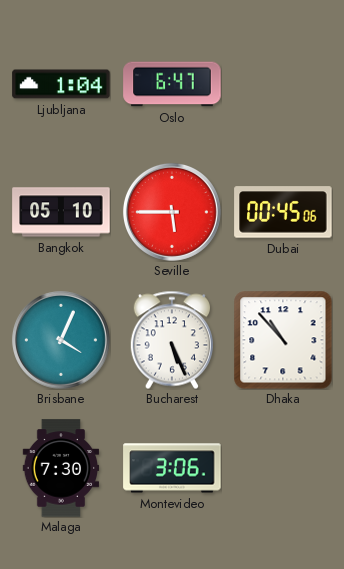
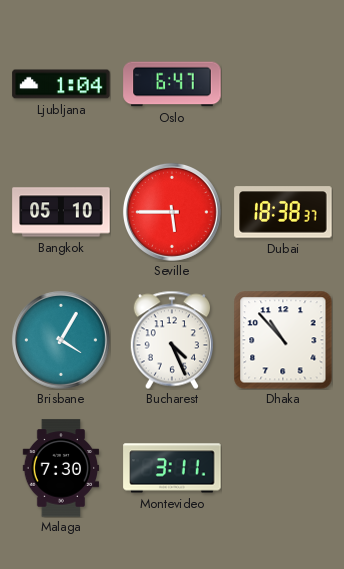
Dubai: 00:45 -> 18:38
Brisbane: 4:04 -> 4:05
Bucharest: 5:26 -> 4:26
Montevideo: 3:06 -> 3:11
